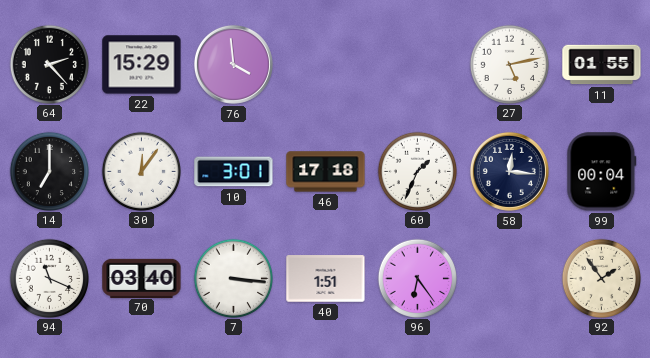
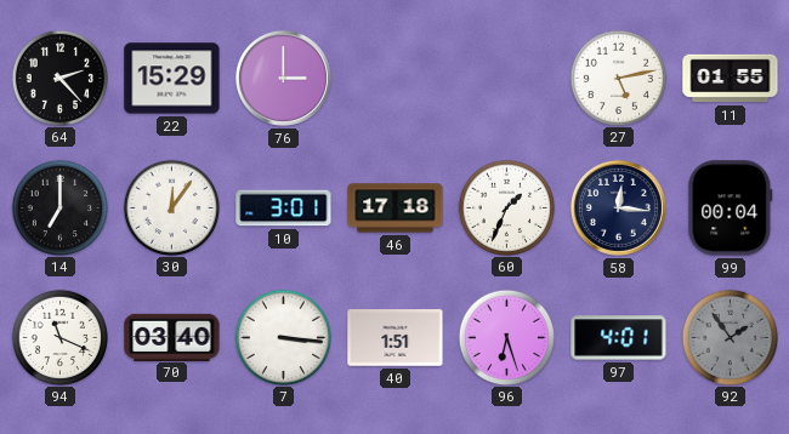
76: 3:59 -> 3:00
96: 6:24 -> 6:27
97: none -> 4:01
92 dial: cream -> grey
